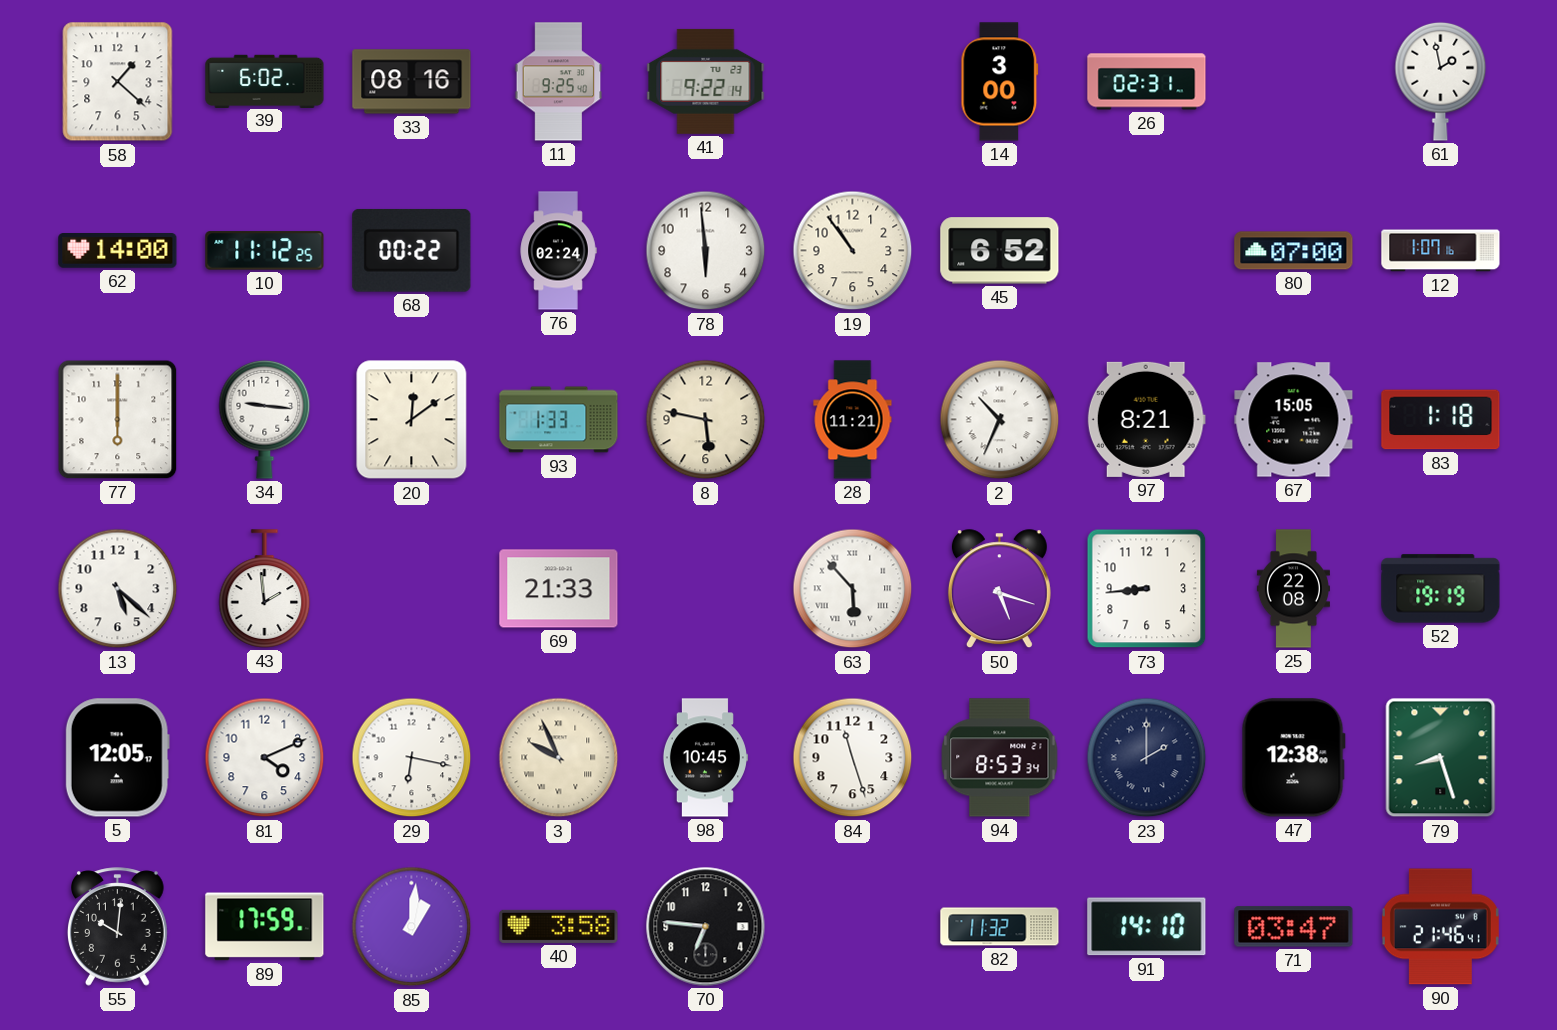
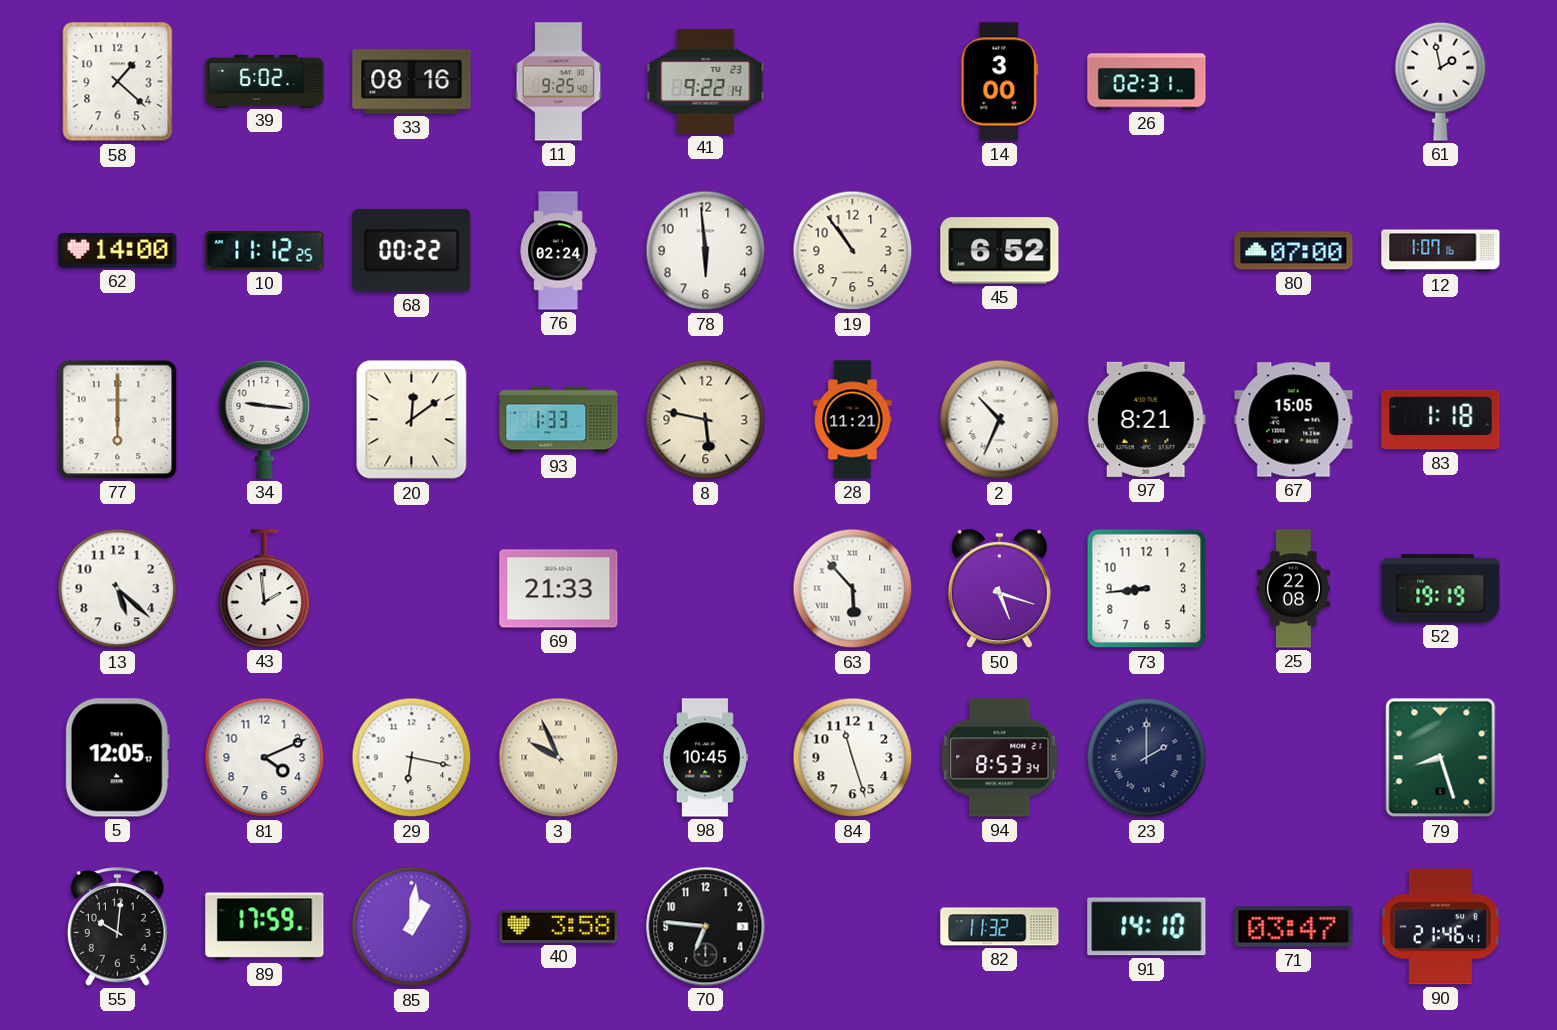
47: 12:38 -> none
